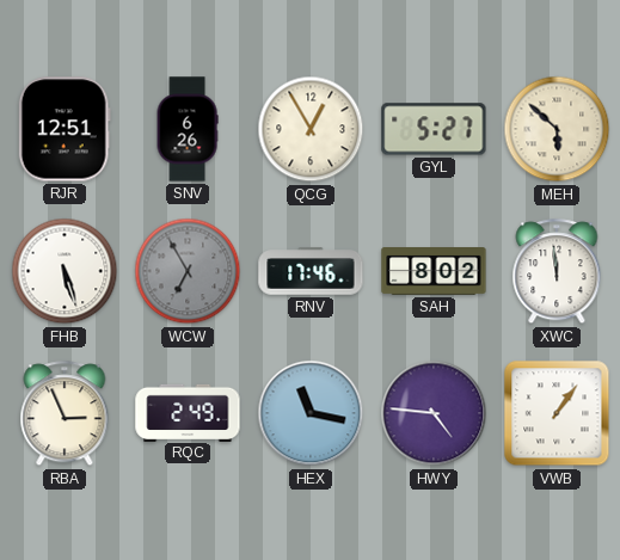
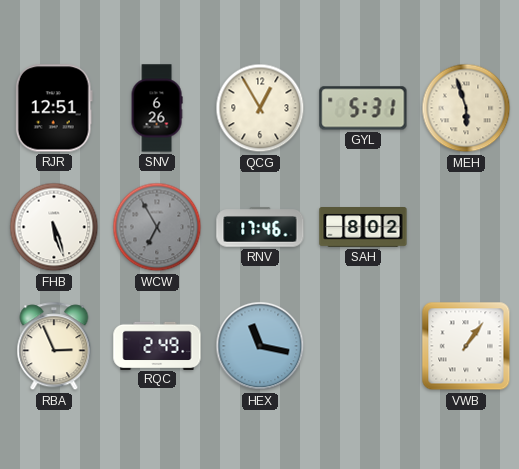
GYL: 5:27 -> 5:31
MEH: 5:52 -> 5:57
XWC: 11:59 -> none
HWY: 4:46 -> none
